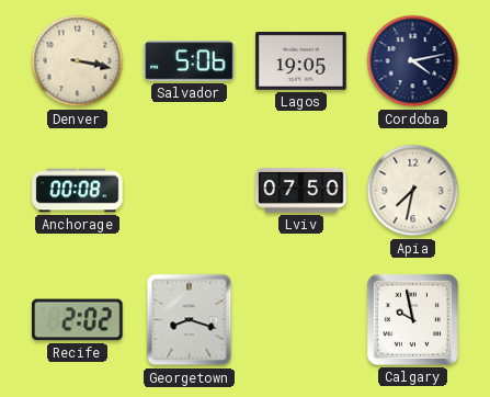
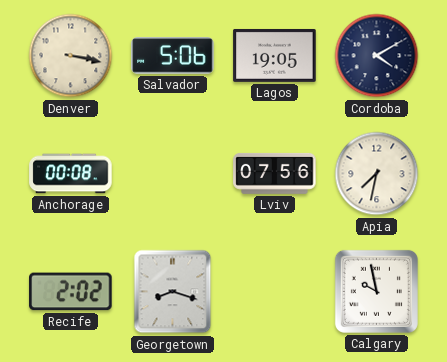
Cordoba: 4:13 -> 4:10
Lviv: 07:50 -> 07:56
